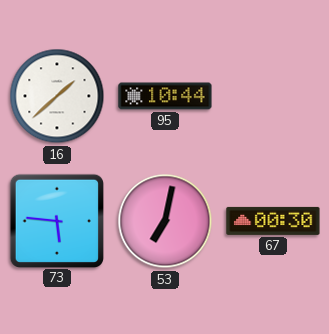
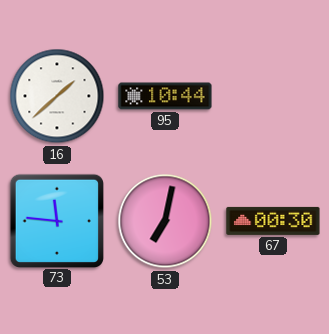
73: 5:46 -> 11:46
